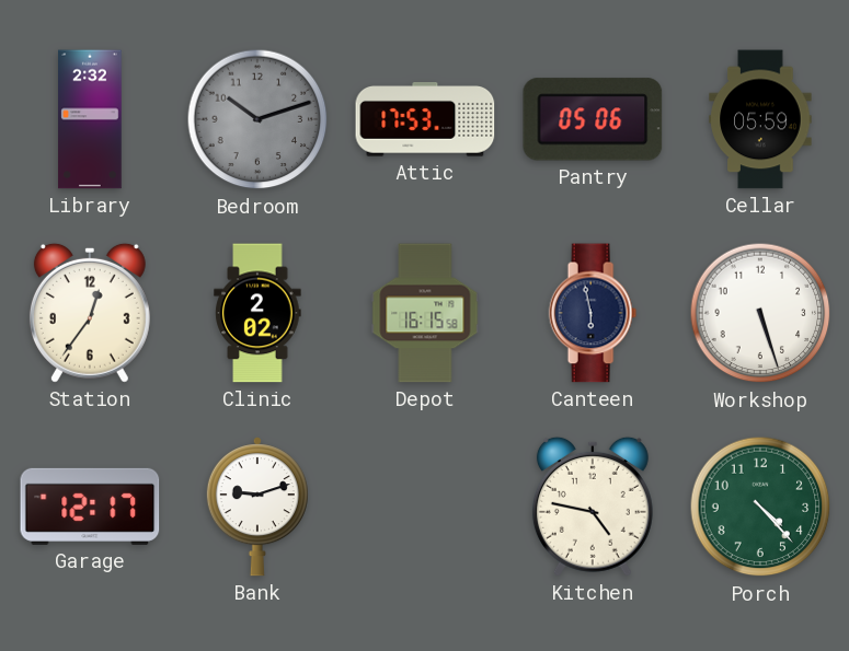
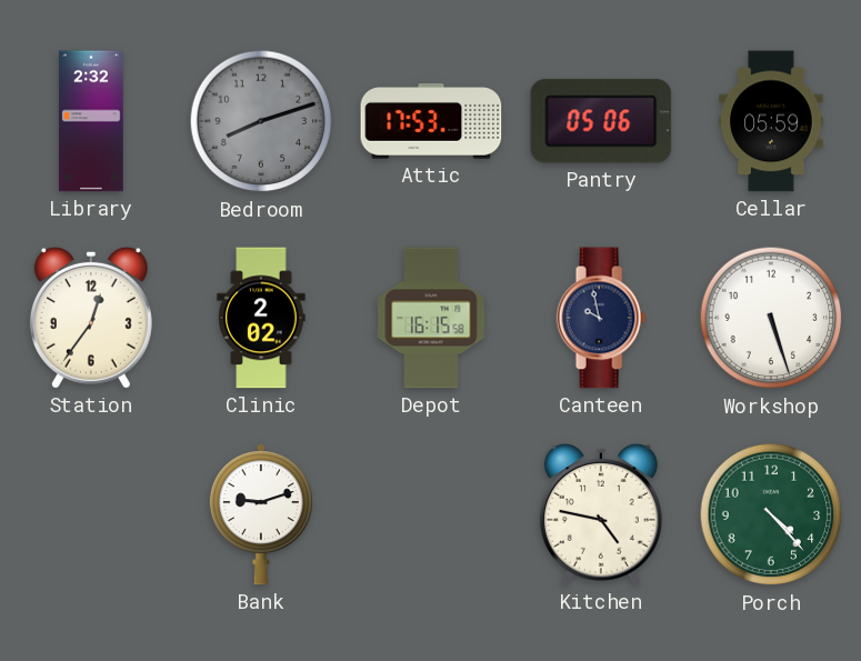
Bedroom: 10:12 -> 8:12
Canteen: 5:58 -> 9:58
Garage: 12:17 -> none
